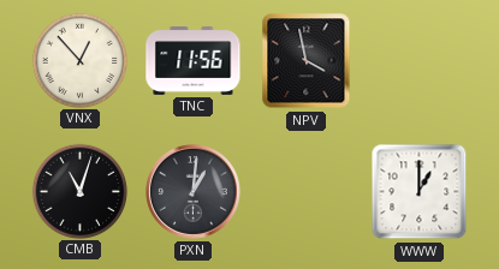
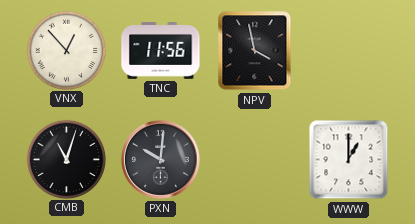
PXN: 1:01 -> 10:01
